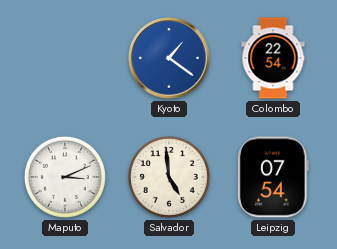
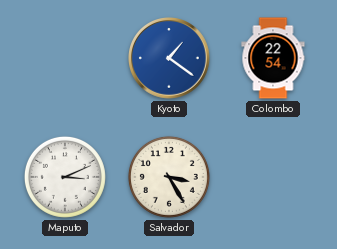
Salvador: 4:59 -> 3:25
Leipzig: 07:54 -> none
